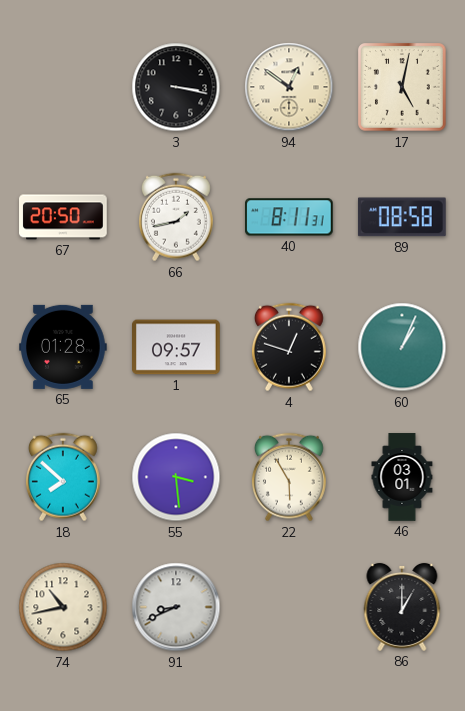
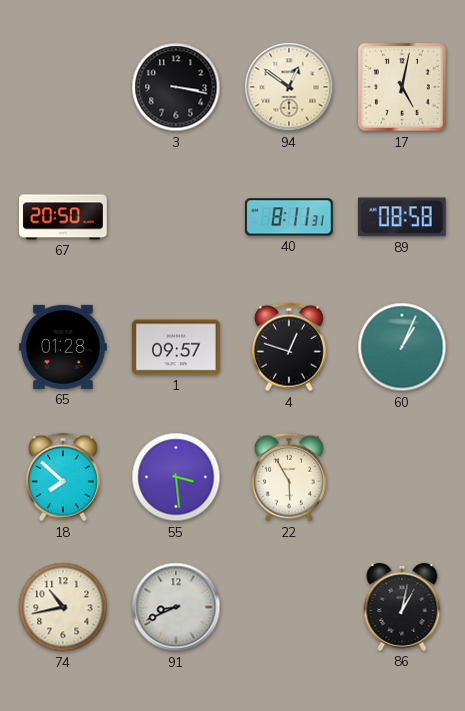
66: 1:43 -> none
46: 03:01 -> none
86: 1:00 -> 1:02
